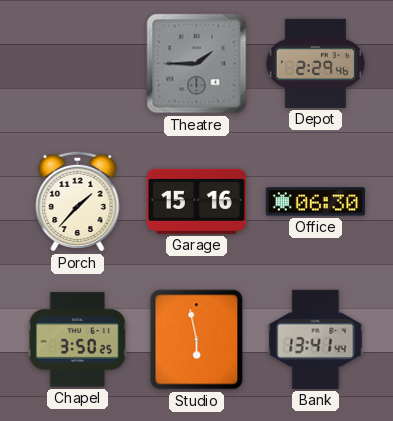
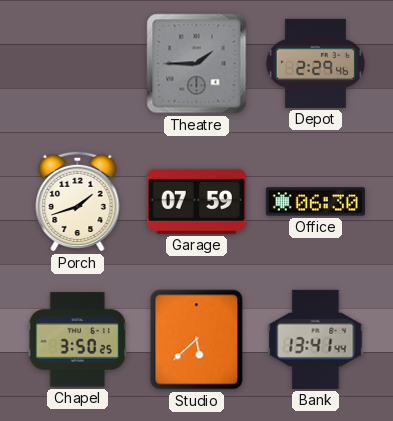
Porch: 1:37 -> 1:42
Garage: 15:16 -> 07:59
Studio: 5:58 -> 5:38
